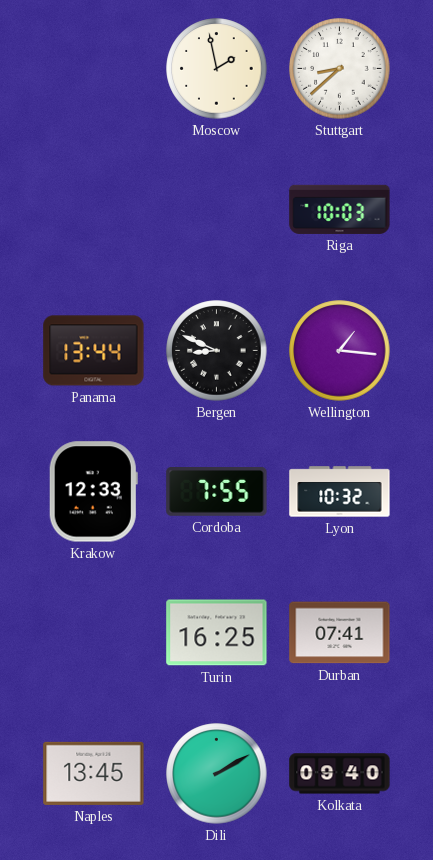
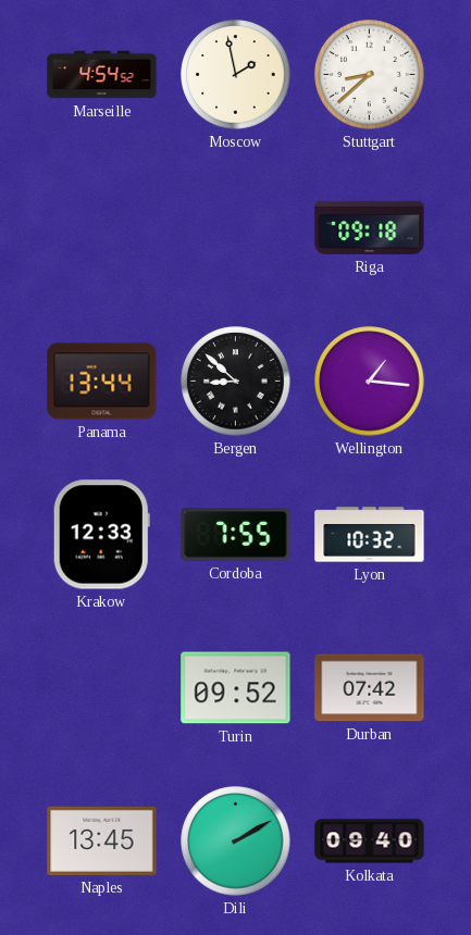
Marseille: none -> 4:54
Riga: 10:03 -> 09:18
Bergen: 8:49 -> 8:52
Turin: 16:25 -> 09:52
Durban: 07:41 -> 07:42
